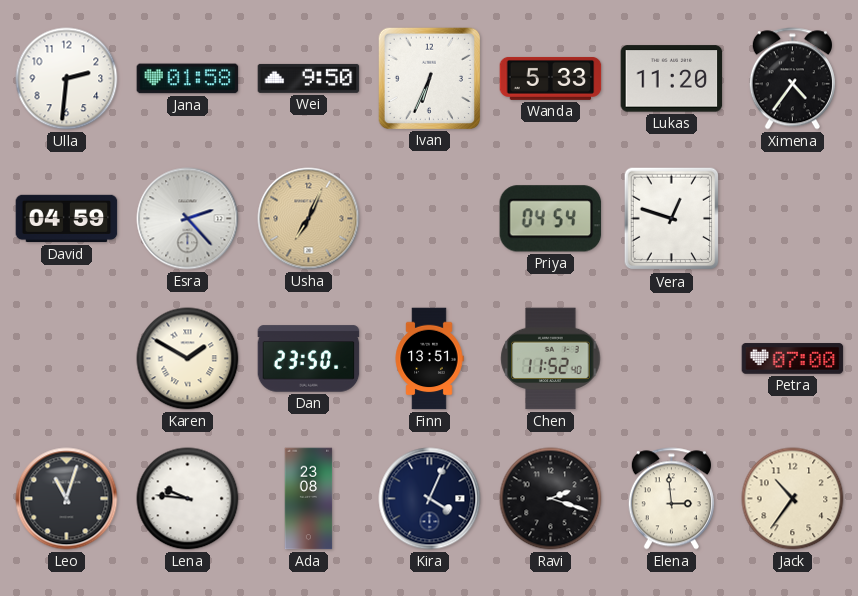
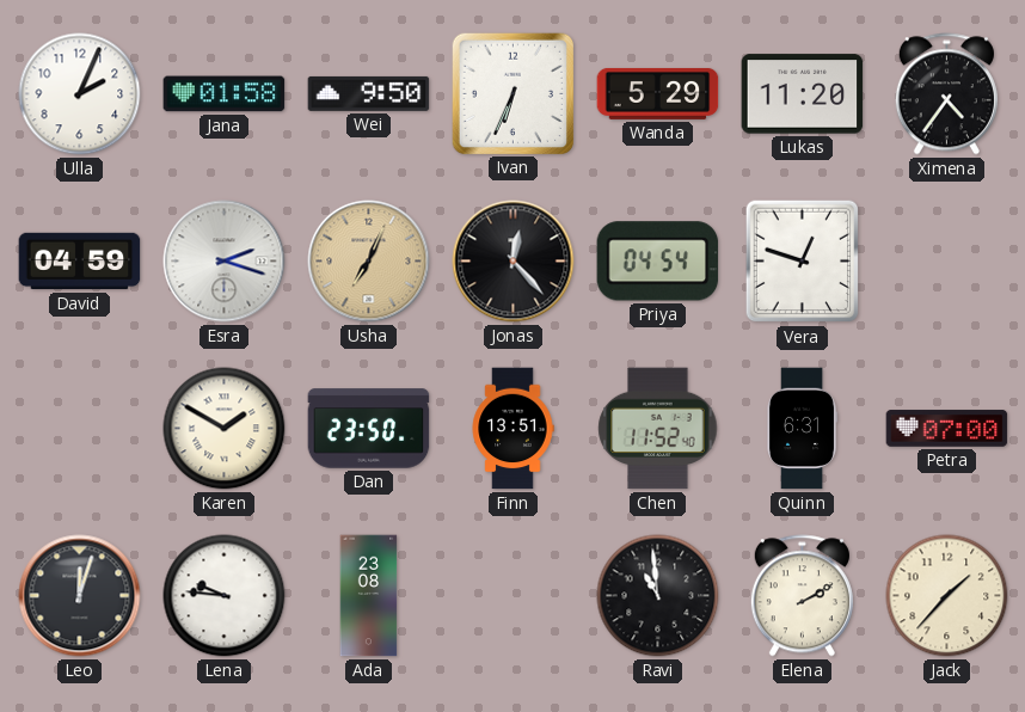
Ulla: 2:31 -> 2:04
Wanda: 5:33 -> 5:29
Esra: 2:23 -> 2:18
Jonas: none -> 12:23
Quinn: none -> 6:31
Leo: 11:03 -> 12:03
Kira: 4:04 -> none
Ravi: 2:18 -> 10:59
Elena: 2:59 -> 2:10
Jack: 10:36 -> 1:37
